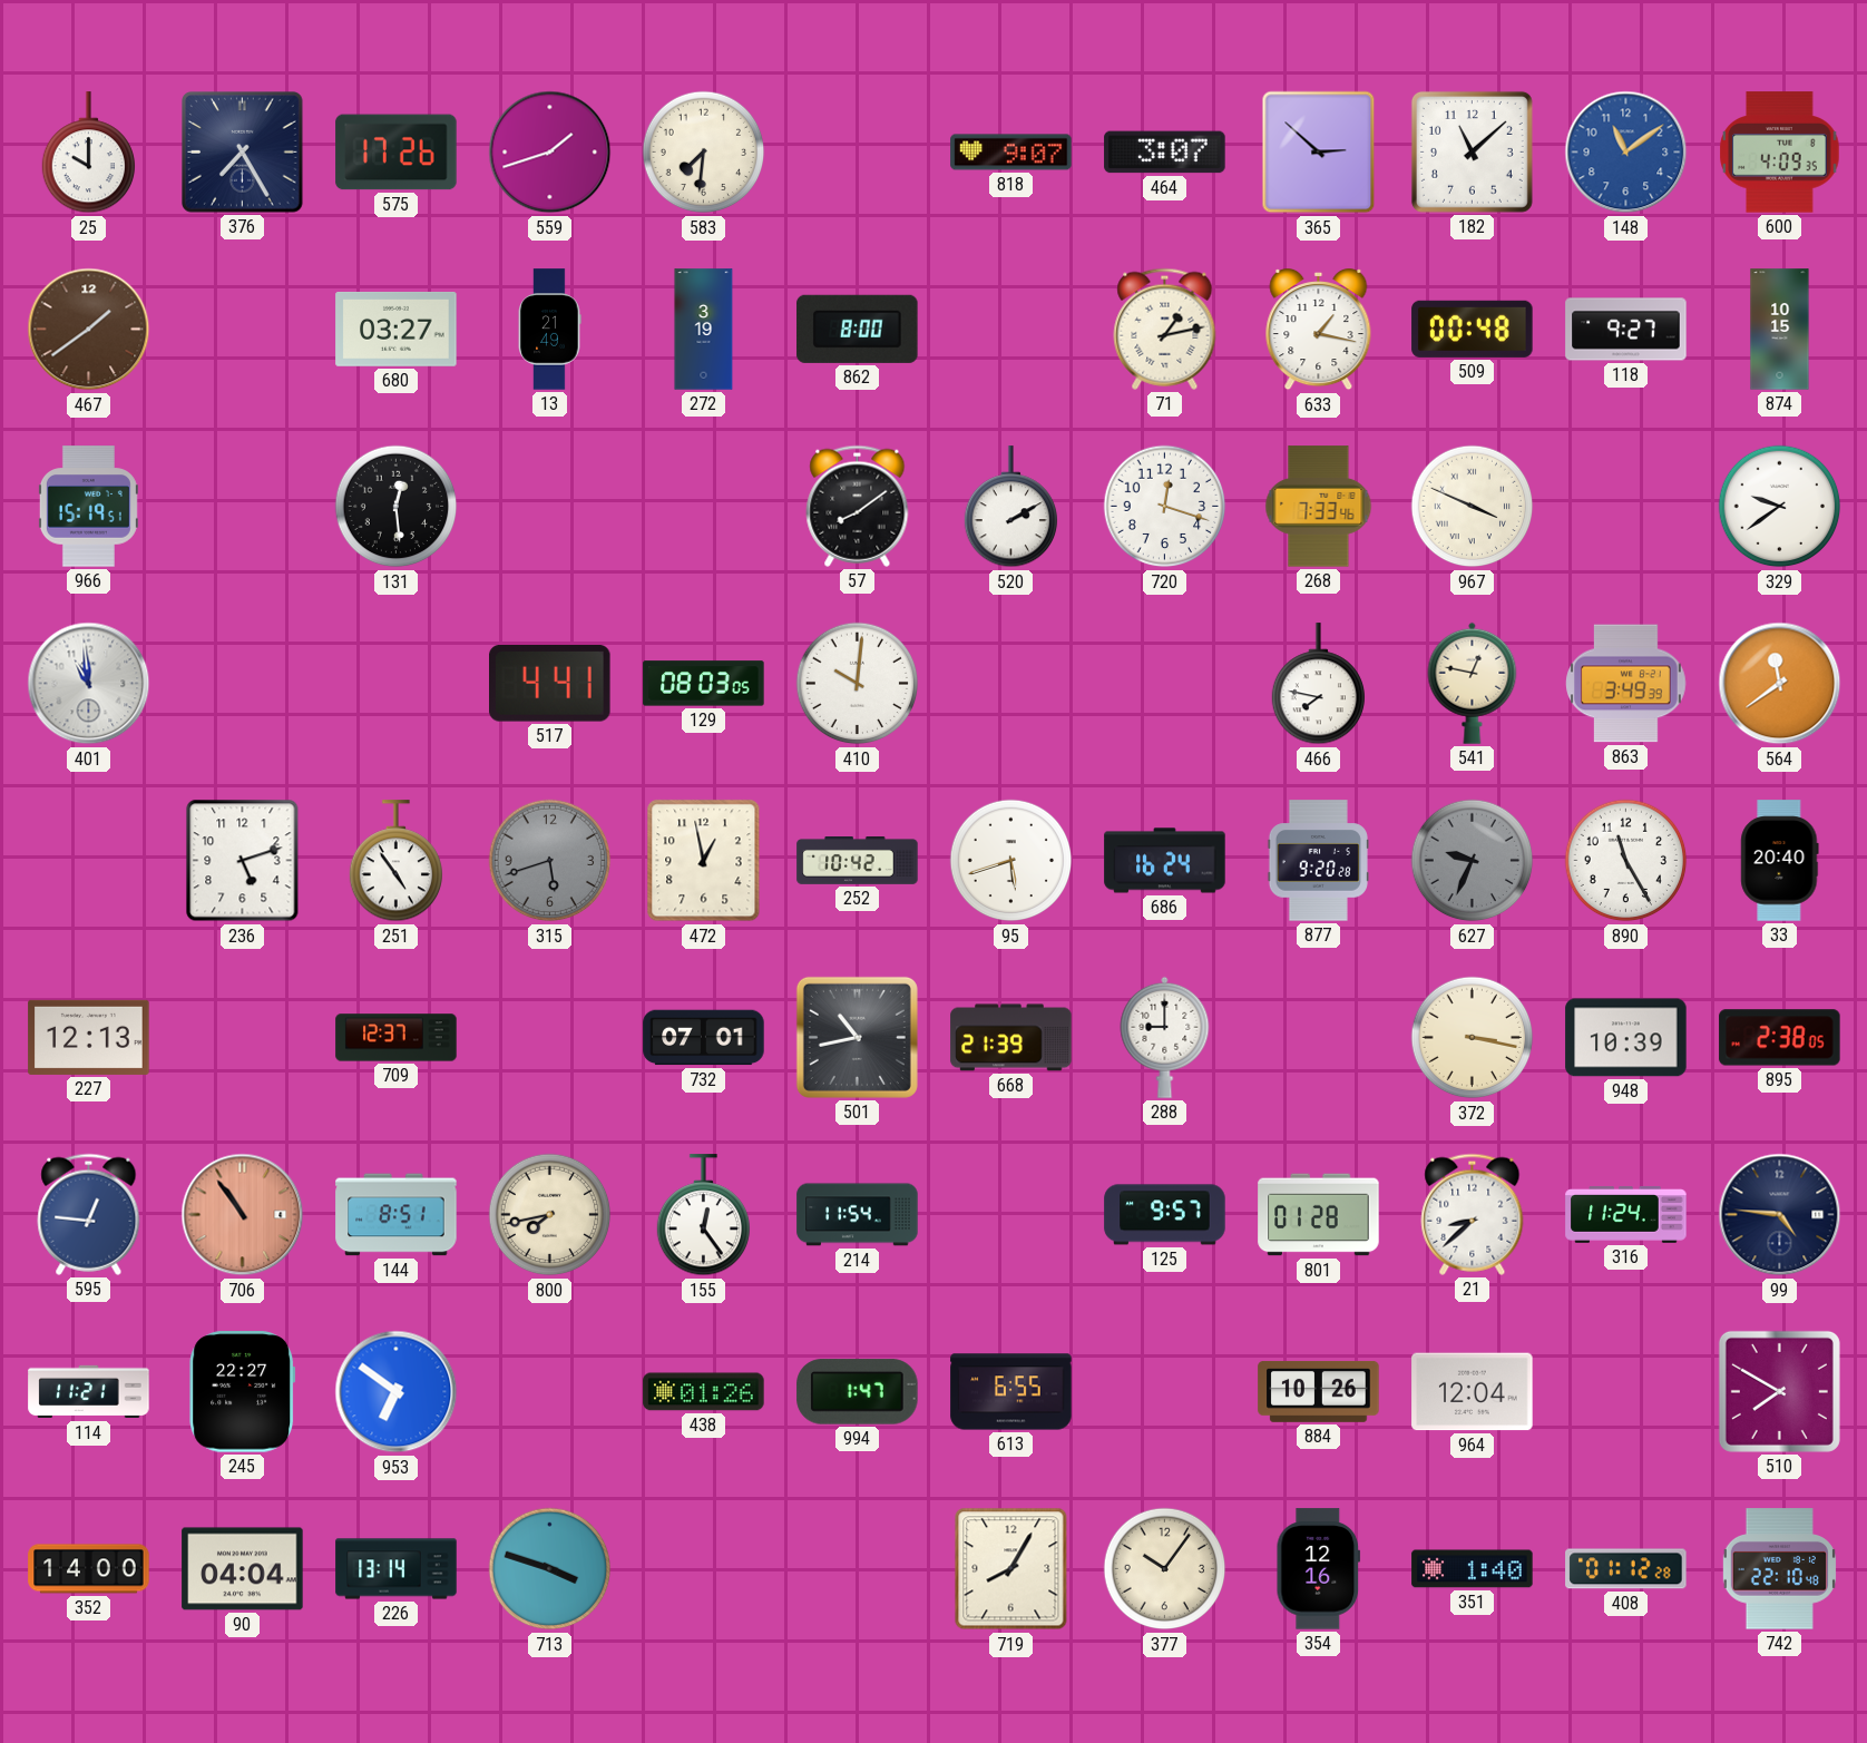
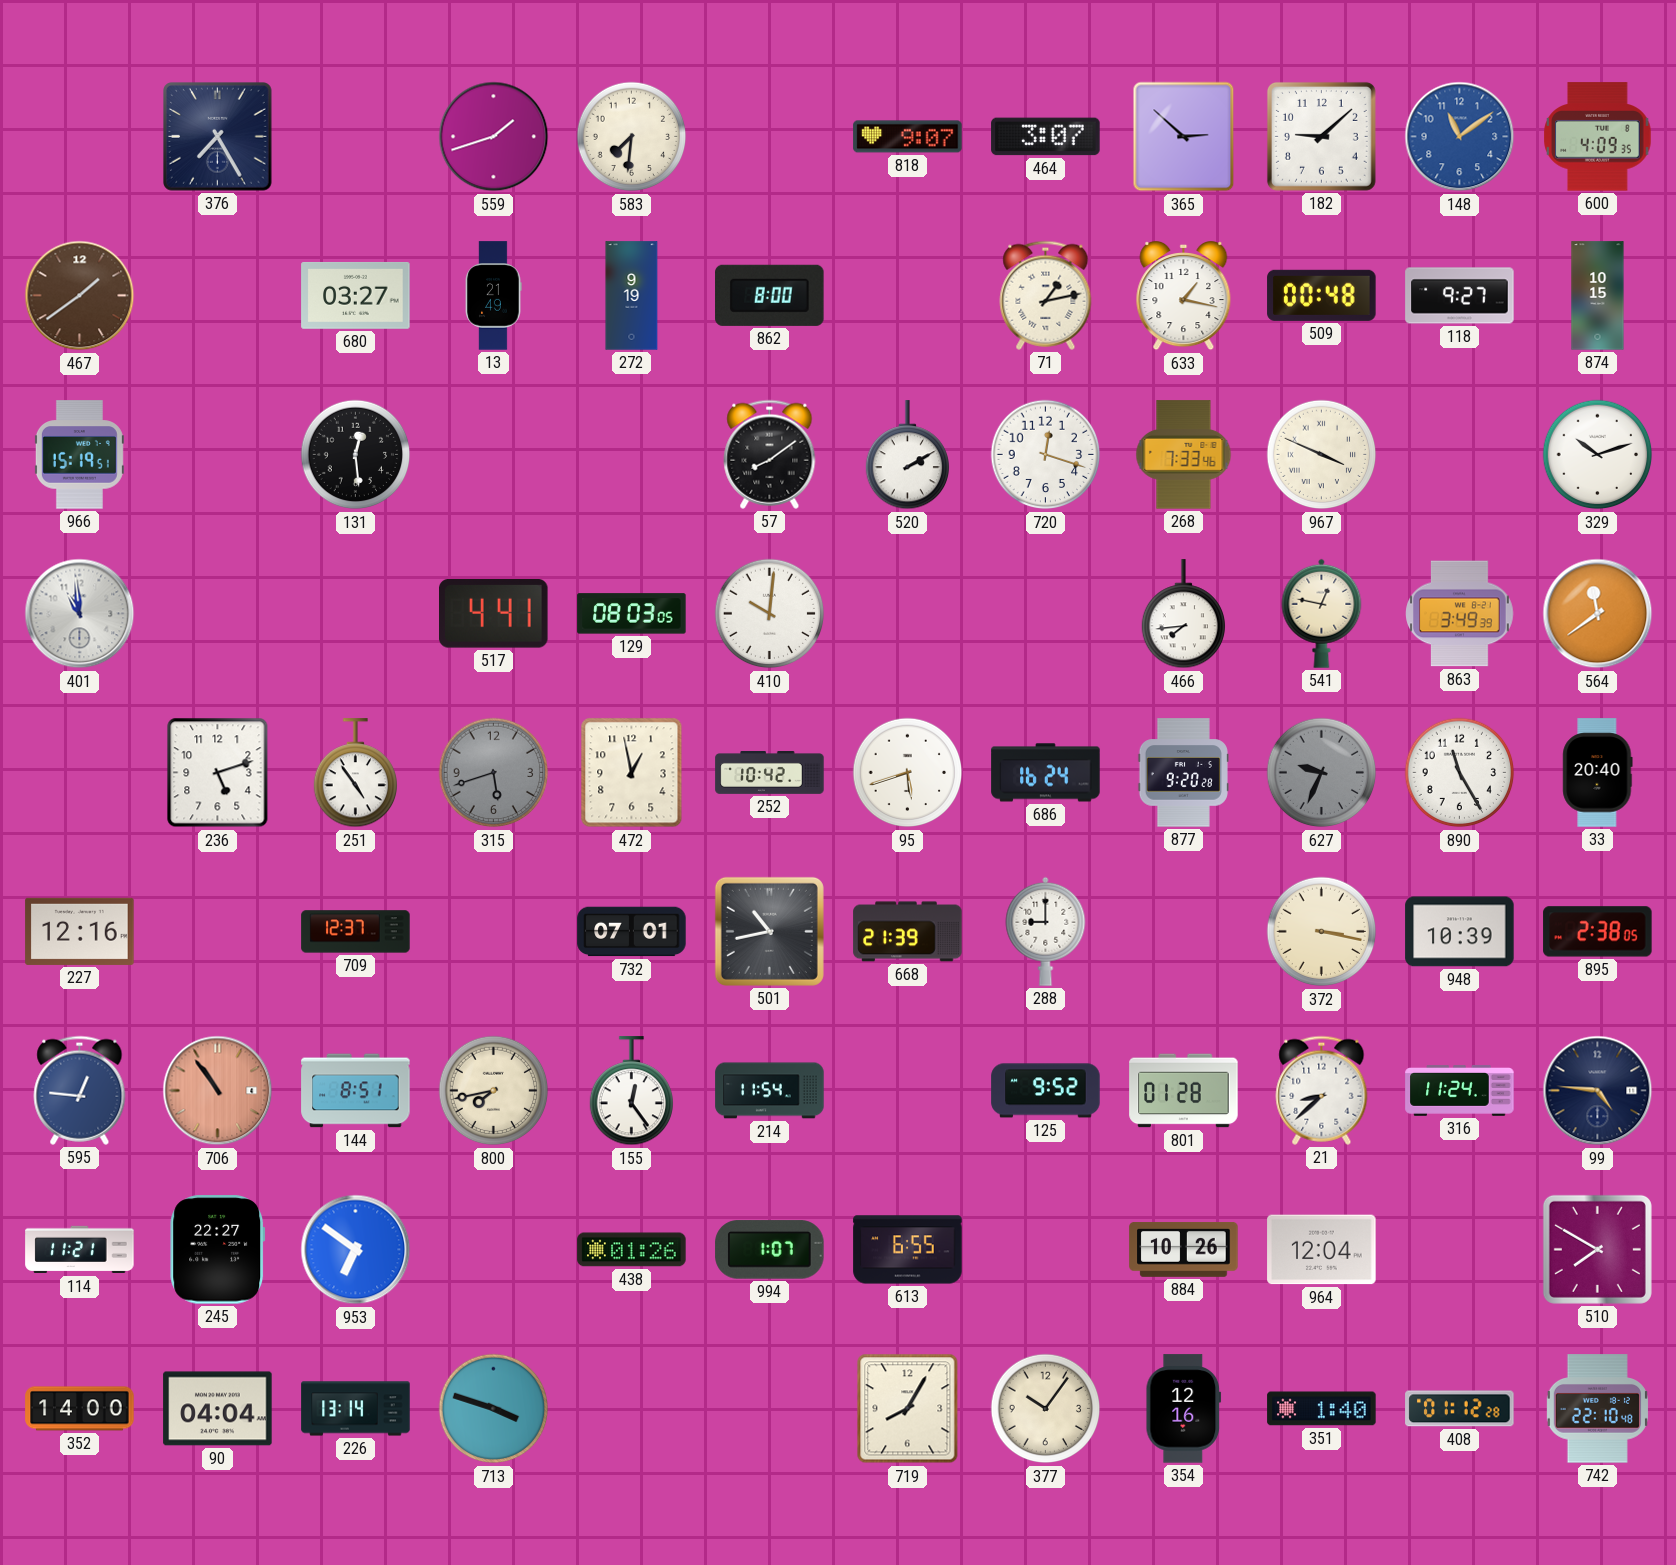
25: 10:00 -> none
575: 17:26 -> none
182: 11:08 -> 9:08
272: 3:19 -> 9:19
329: 9:39 -> 10:12
466: 7:47 -> 7:44
227: 12:13 -> 12:16
125: 9:57 -> 9:52
994: 1:47 -> 1:07
